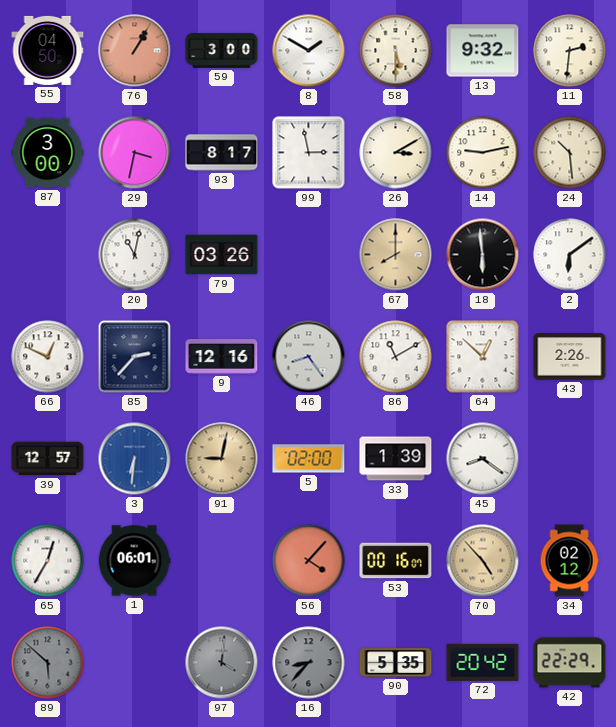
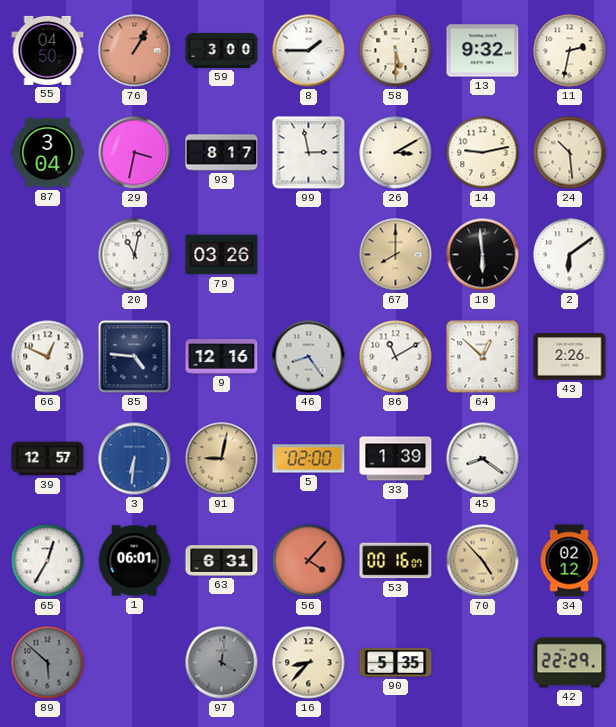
8: 1:50 -> 1:45
11: 2:31 -> 2:32
87: 3:00 -> 3:04
85: 2:37 -> 4:46
63: none -> 6:31
16 dial: grey -> cream
72: 20:42 -> none
